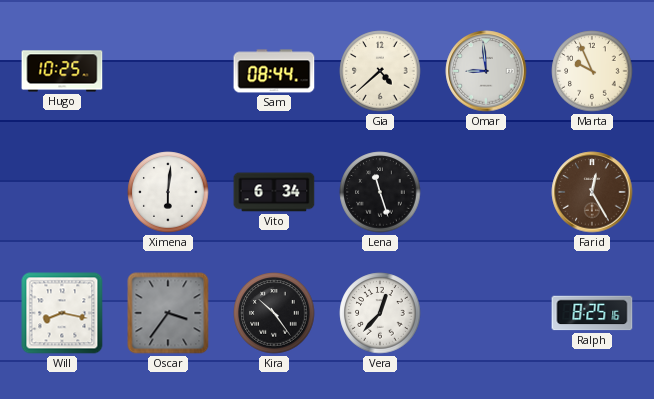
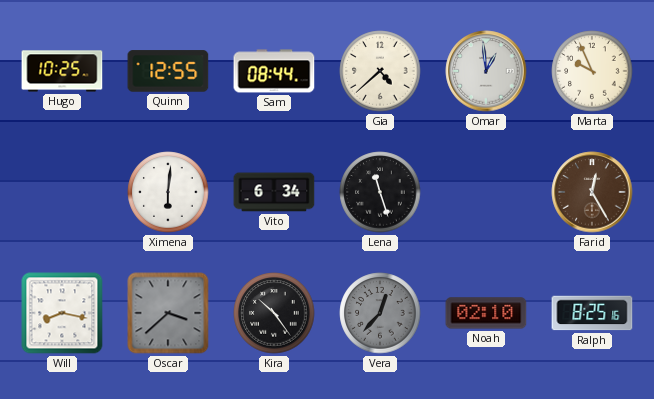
Quinn: none -> 12:55
Omar: 8:59 -> 12:59
Oscar: 3:36 -> 3:38
Vera dial: white -> grey
Noah: none -> 02:10
